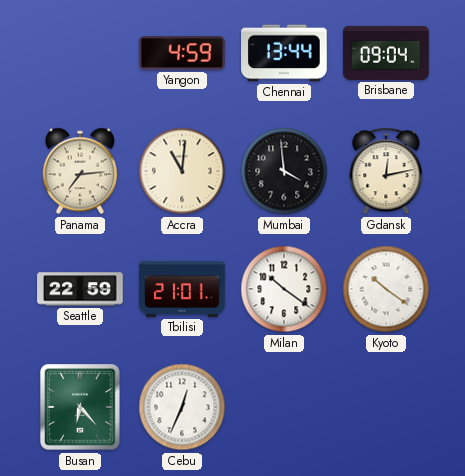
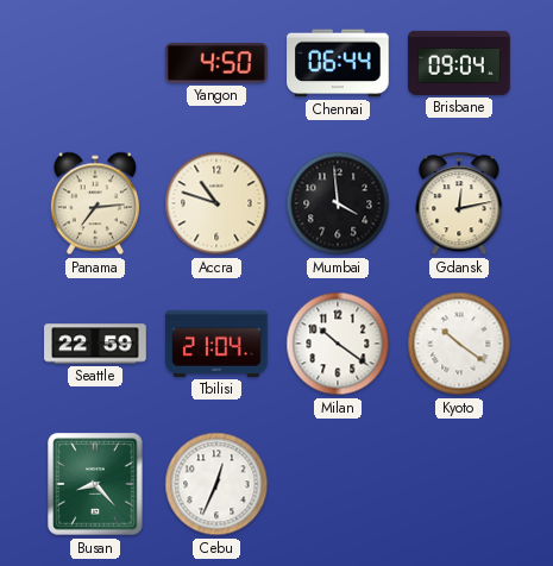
Yangon: 4:59 -> 4:50
Chennai: 13:44 -> 06:44
Accra: 11:01 -> 10:48
Tbilisi: 21:01 -> 21:04
Busan: 6:23 -> 8:23
